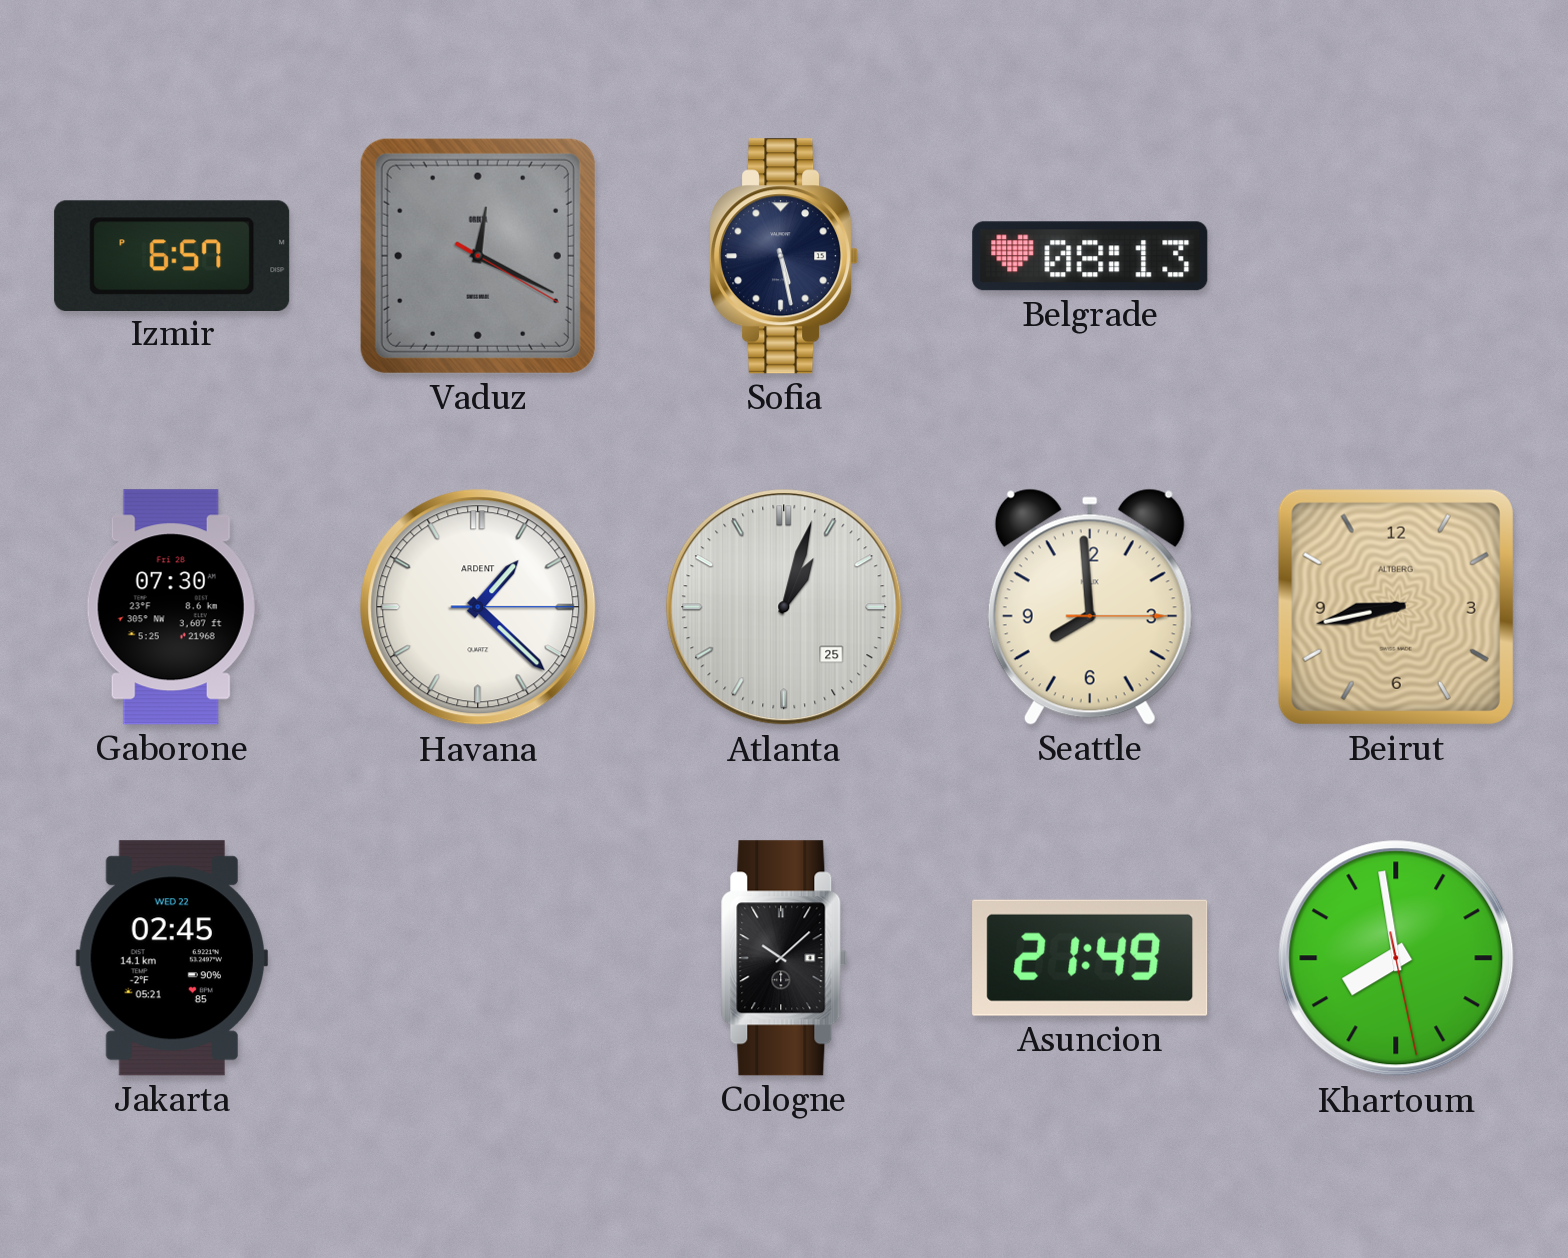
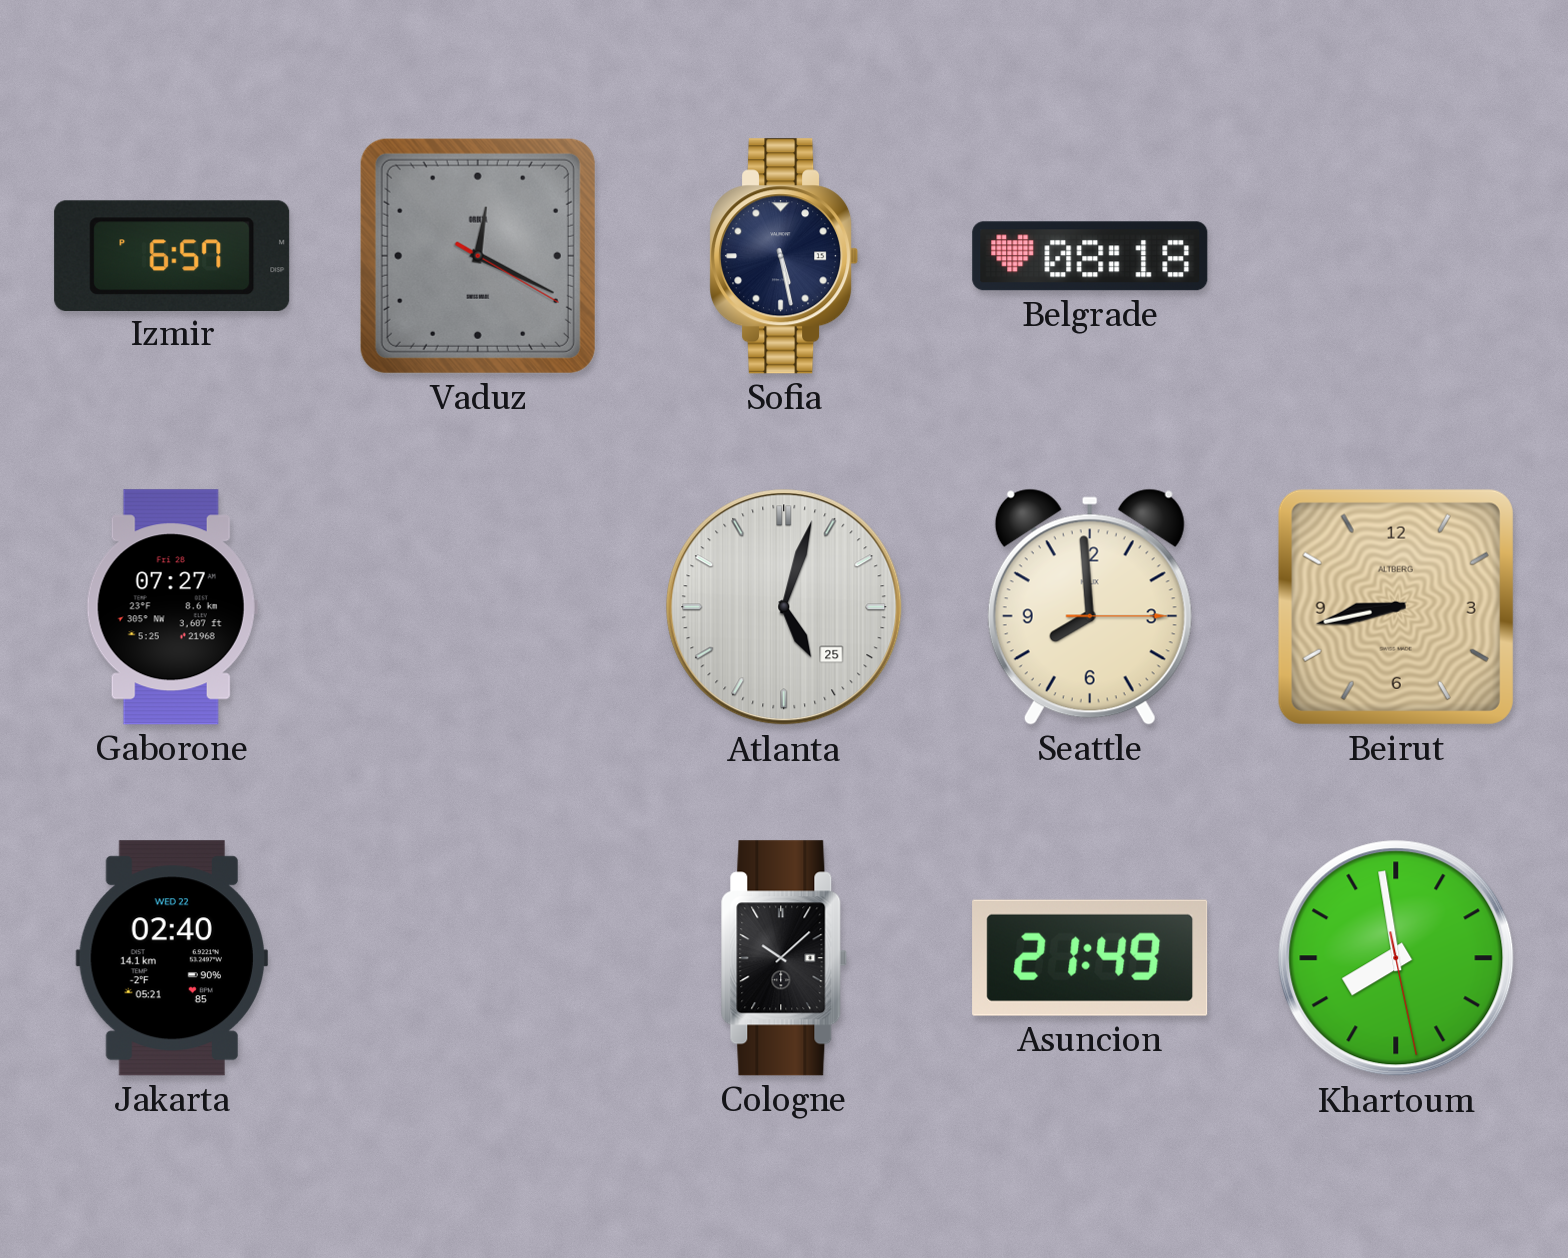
Belgrade: 08:13 -> 08:18
Gaborone: 07:30 -> 07:27
Havana: 1:22 -> none
Atlanta: 1:03 -> 5:03
Jakarta: 02:45 -> 02:40
